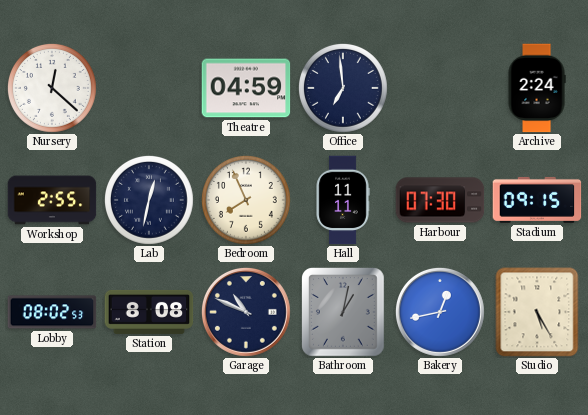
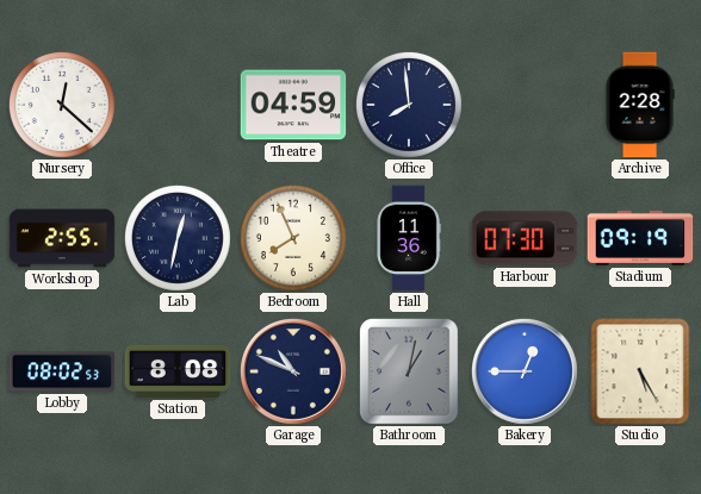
Office: 6:59 -> 7:59
Archive: 2:24 -> 2:28
Hall: 11:11 -> 11:36
Stadium: 09:15 -> 09:19
Bakery: 12:43 -> 12:45
